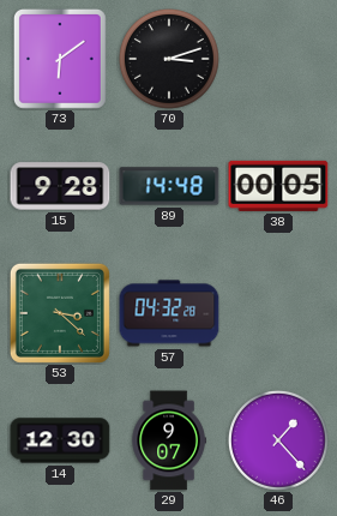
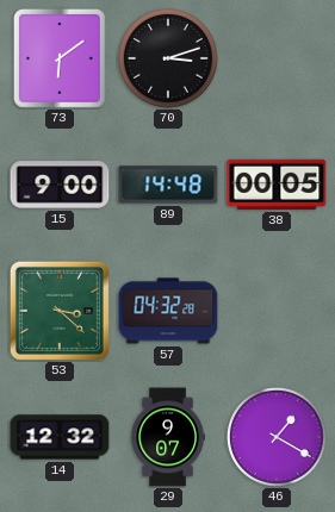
15: 9:28 -> 9:00
14: 12:30 -> 12:32
46: 1:23 -> 1:20
